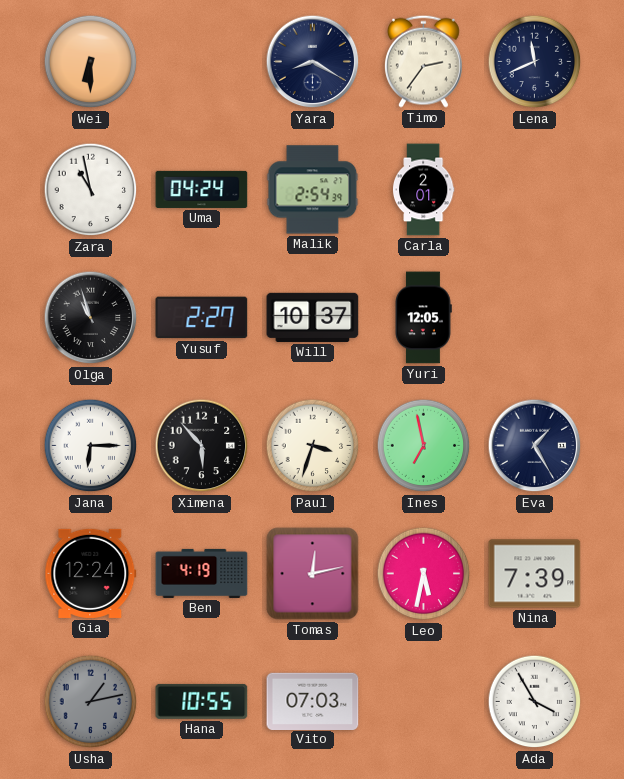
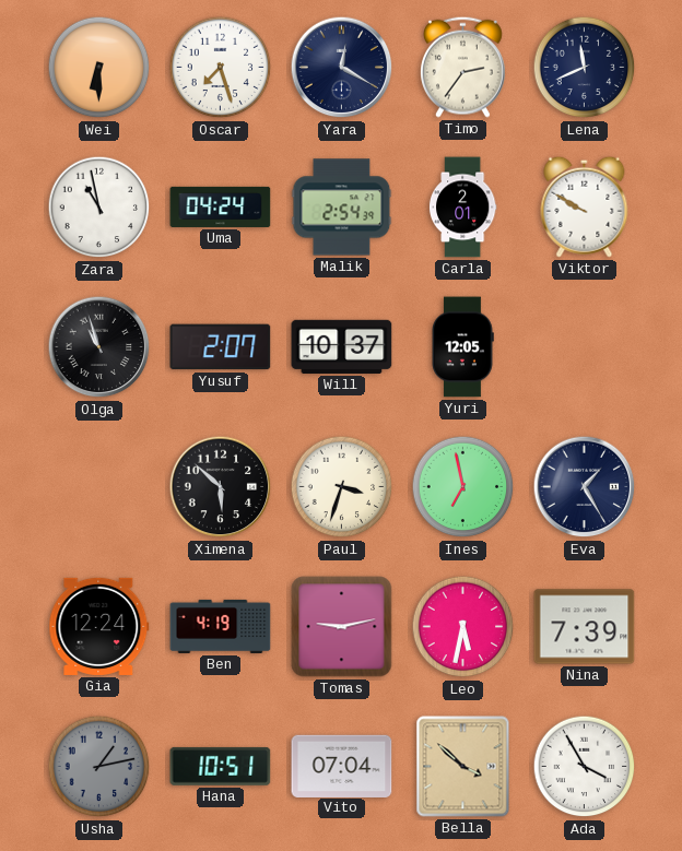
Oscar: none -> 7:27
Yara: 8:20 -> 12:20
Viktor: none -> 9:50
Yusuf: 2:27 -> 2:07
Jana: 6:15 -> none
Ximena: 5:53 -> 5:52
Tomas: 12:13 -> 9:13
Hana: 10:55 -> 10:51
Vito: 07:03 -> 07:04
Bella: none -> 3:52
